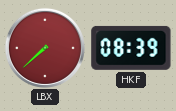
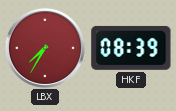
LBX: 7:38 -> 7:35
